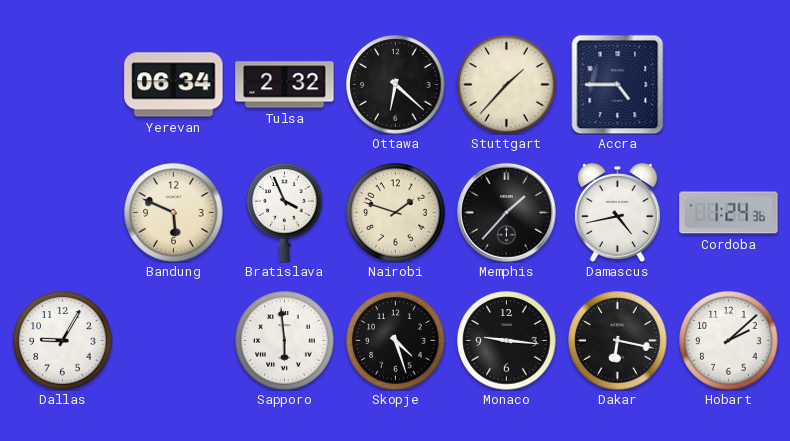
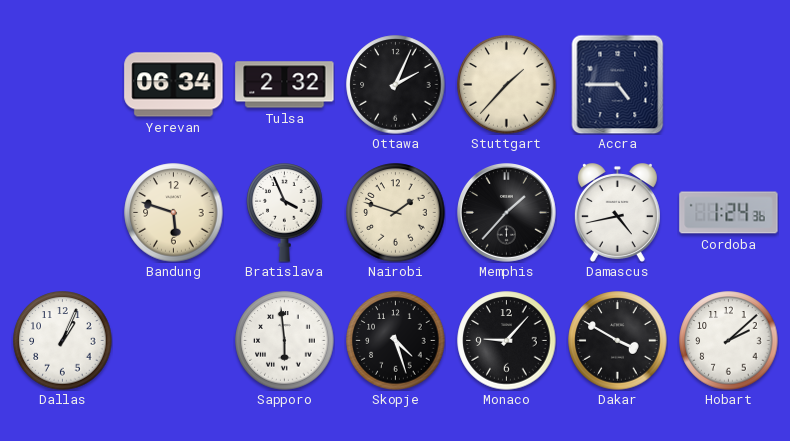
Ottawa: 6:22 -> 2:04
Bandung: 5:49 -> 5:48
Dallas: 9:05 -> 1:04
Monaco: 9:16 -> 9:07
Dakar: 6:17 -> 3:50
